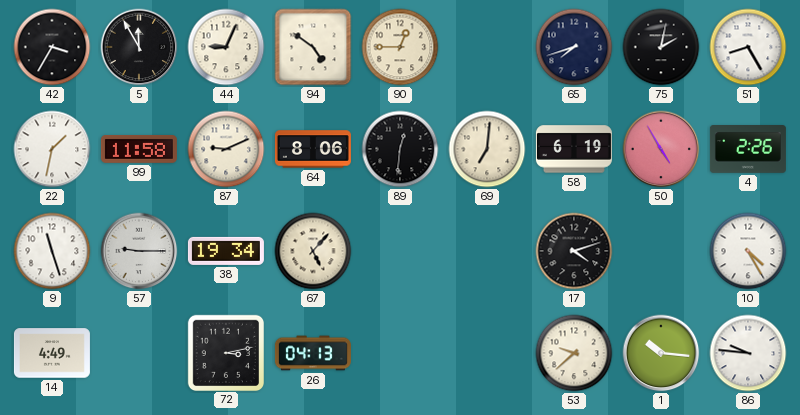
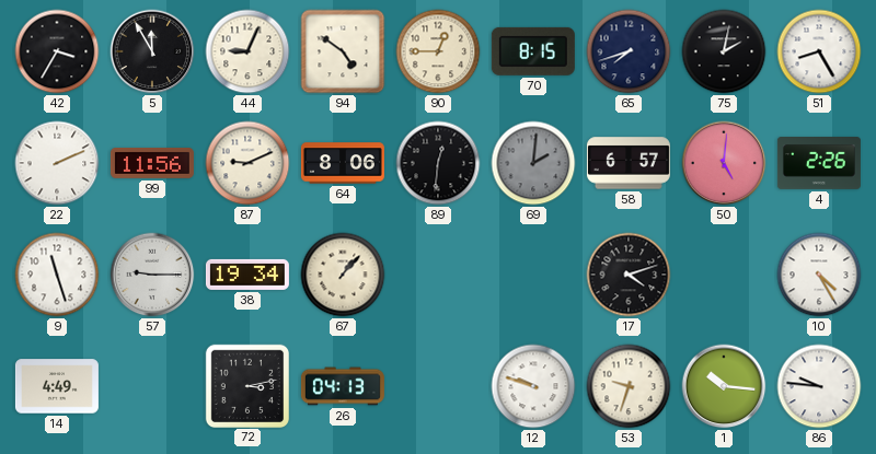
70: none -> 8:15
22: 1:32 -> 2:11
99: 11:58 -> 11:56
69: 7:01 -> 2:01
69 dial: cream -> grey
58: 6:19 -> 6:57
50: 4:55 -> 5:01
67: 5:07 -> 1:07
12: none -> 9:48
53: 9:38 -> 9:33
